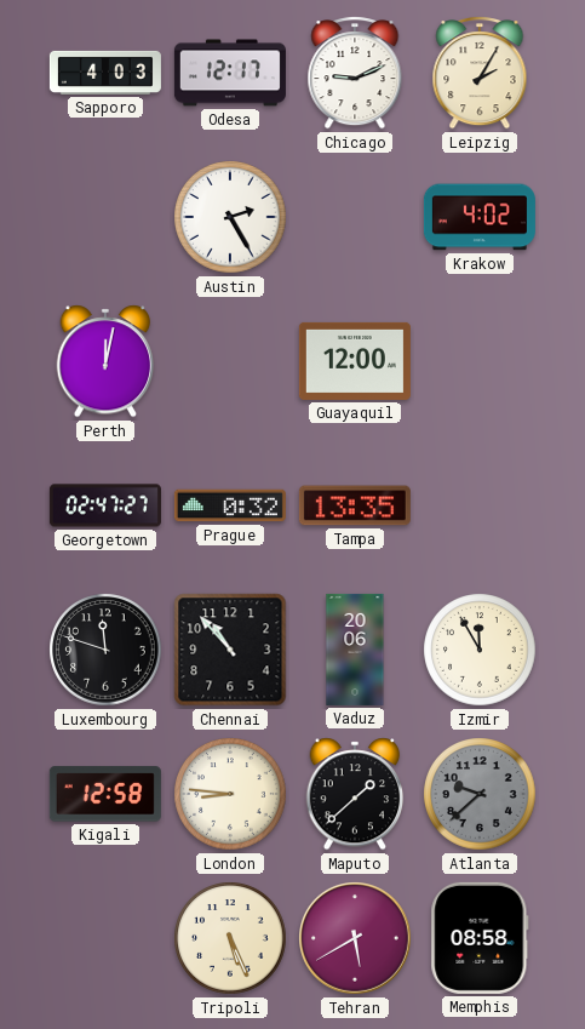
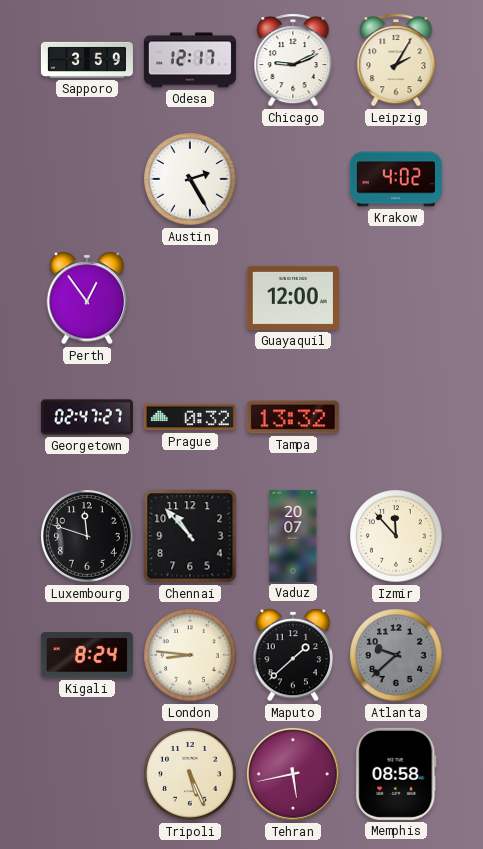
Sapporo: 4:03 -> 3:59
Perth: 12:02 -> 12:54
Tampa: 13:35 -> 13:32
Vaduz: 20:06 -> 20:07
Izmir: 11:55 -> 11:53
Kigali: 12:58 -> 8:24
Tehran: 5:40 -> 5:43
